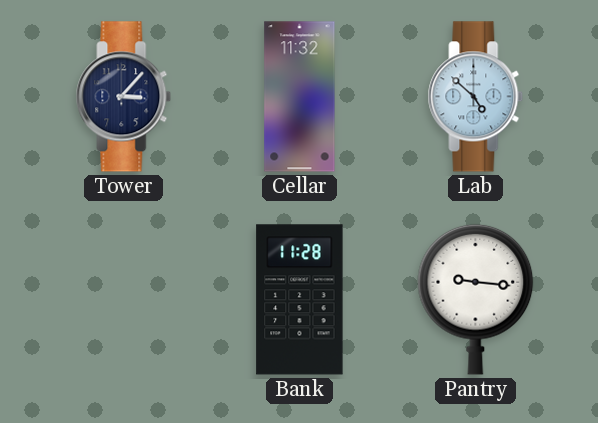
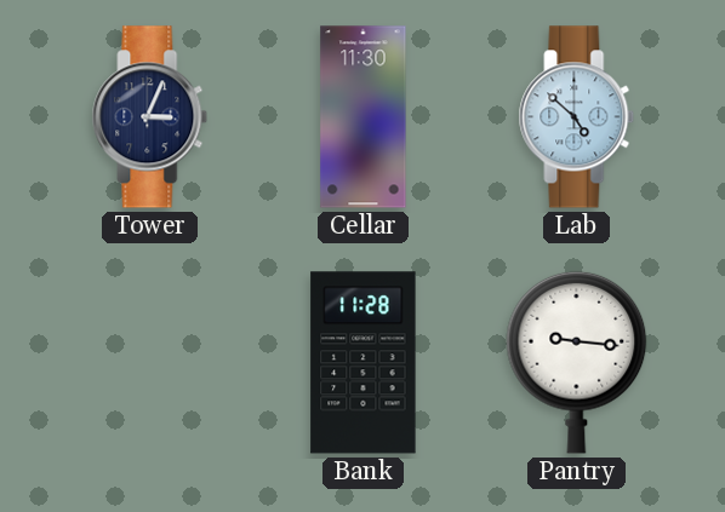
Tower: 3:07 -> 3:04
Cellar: 11:32 -> 11:30
